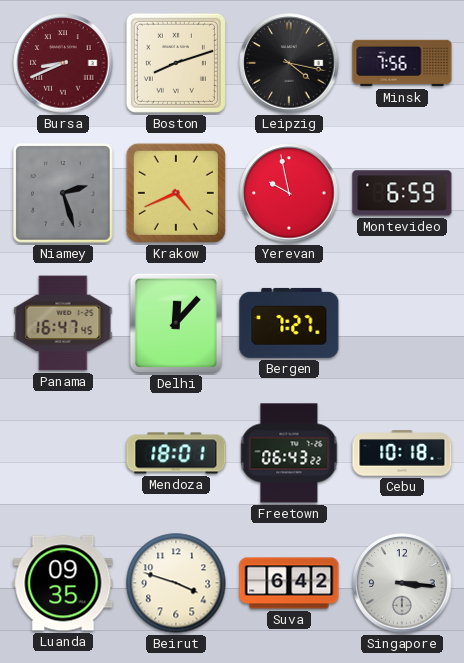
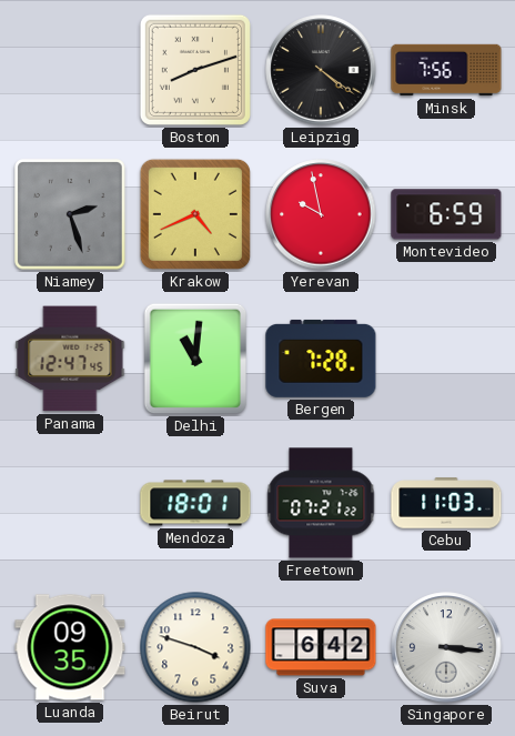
Bursa: 8:41 -> none
Leipzig: 4:17 -> 4:21
Panama: 16:47 -> 12:47
Delhi: 12:07 -> 11:01
Bergen: 7:27 -> 7:28
Freetown: 06:43 -> 07:21
Cebu: 10:18 -> 11:03
